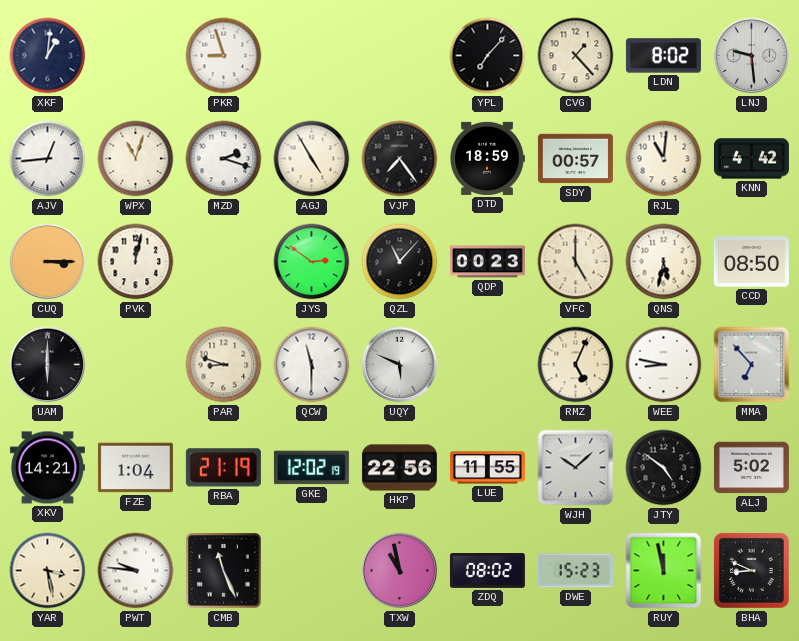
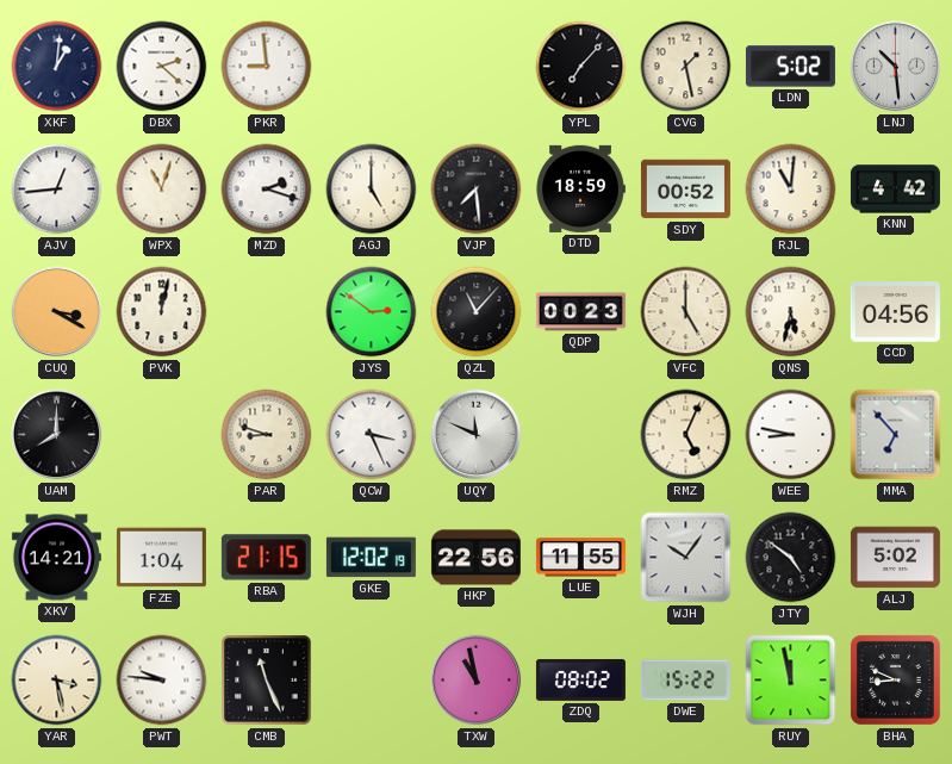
DBX: none -> 2:22
PKR: 8:57 -> 8:59
CVG: 1:23 -> 1:28
LDN: 8:02 -> 5:02
LNJ: 9:29 -> 10:29
AGJ: 4:55 -> 5:00
VJP: 7:24 -> 7:29
SDY: 00:57 -> 00:52
CUQ: 3:15 -> 3:20
CCD: 08:50 -> 04:56
UAM: 6:00 -> 8:00
QCW: 11:30 -> 3:26
UQY: 5:49 -> 11:49
RBA: 21:19 -> 21:15
WJH: 10:08 -> 10:06
DWE: 15:23 -> 15:22
